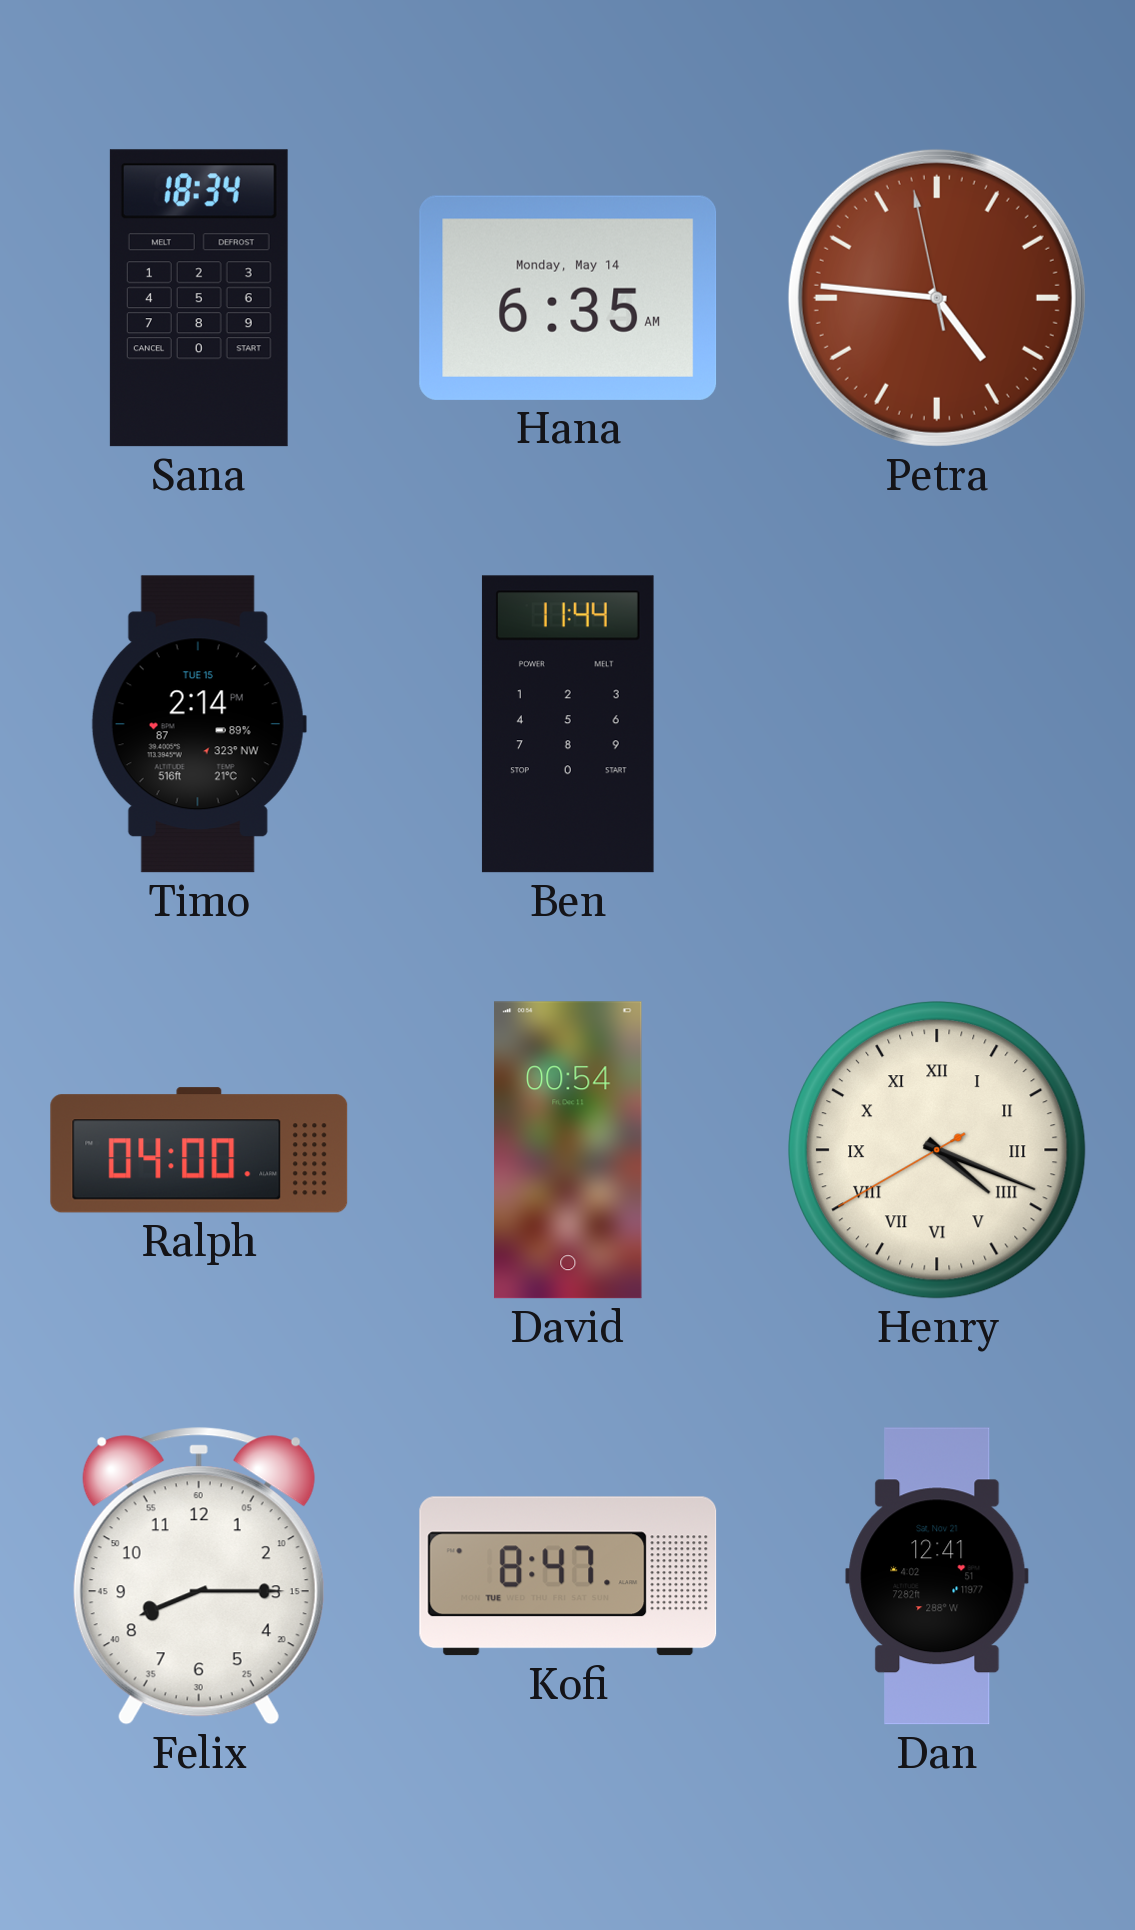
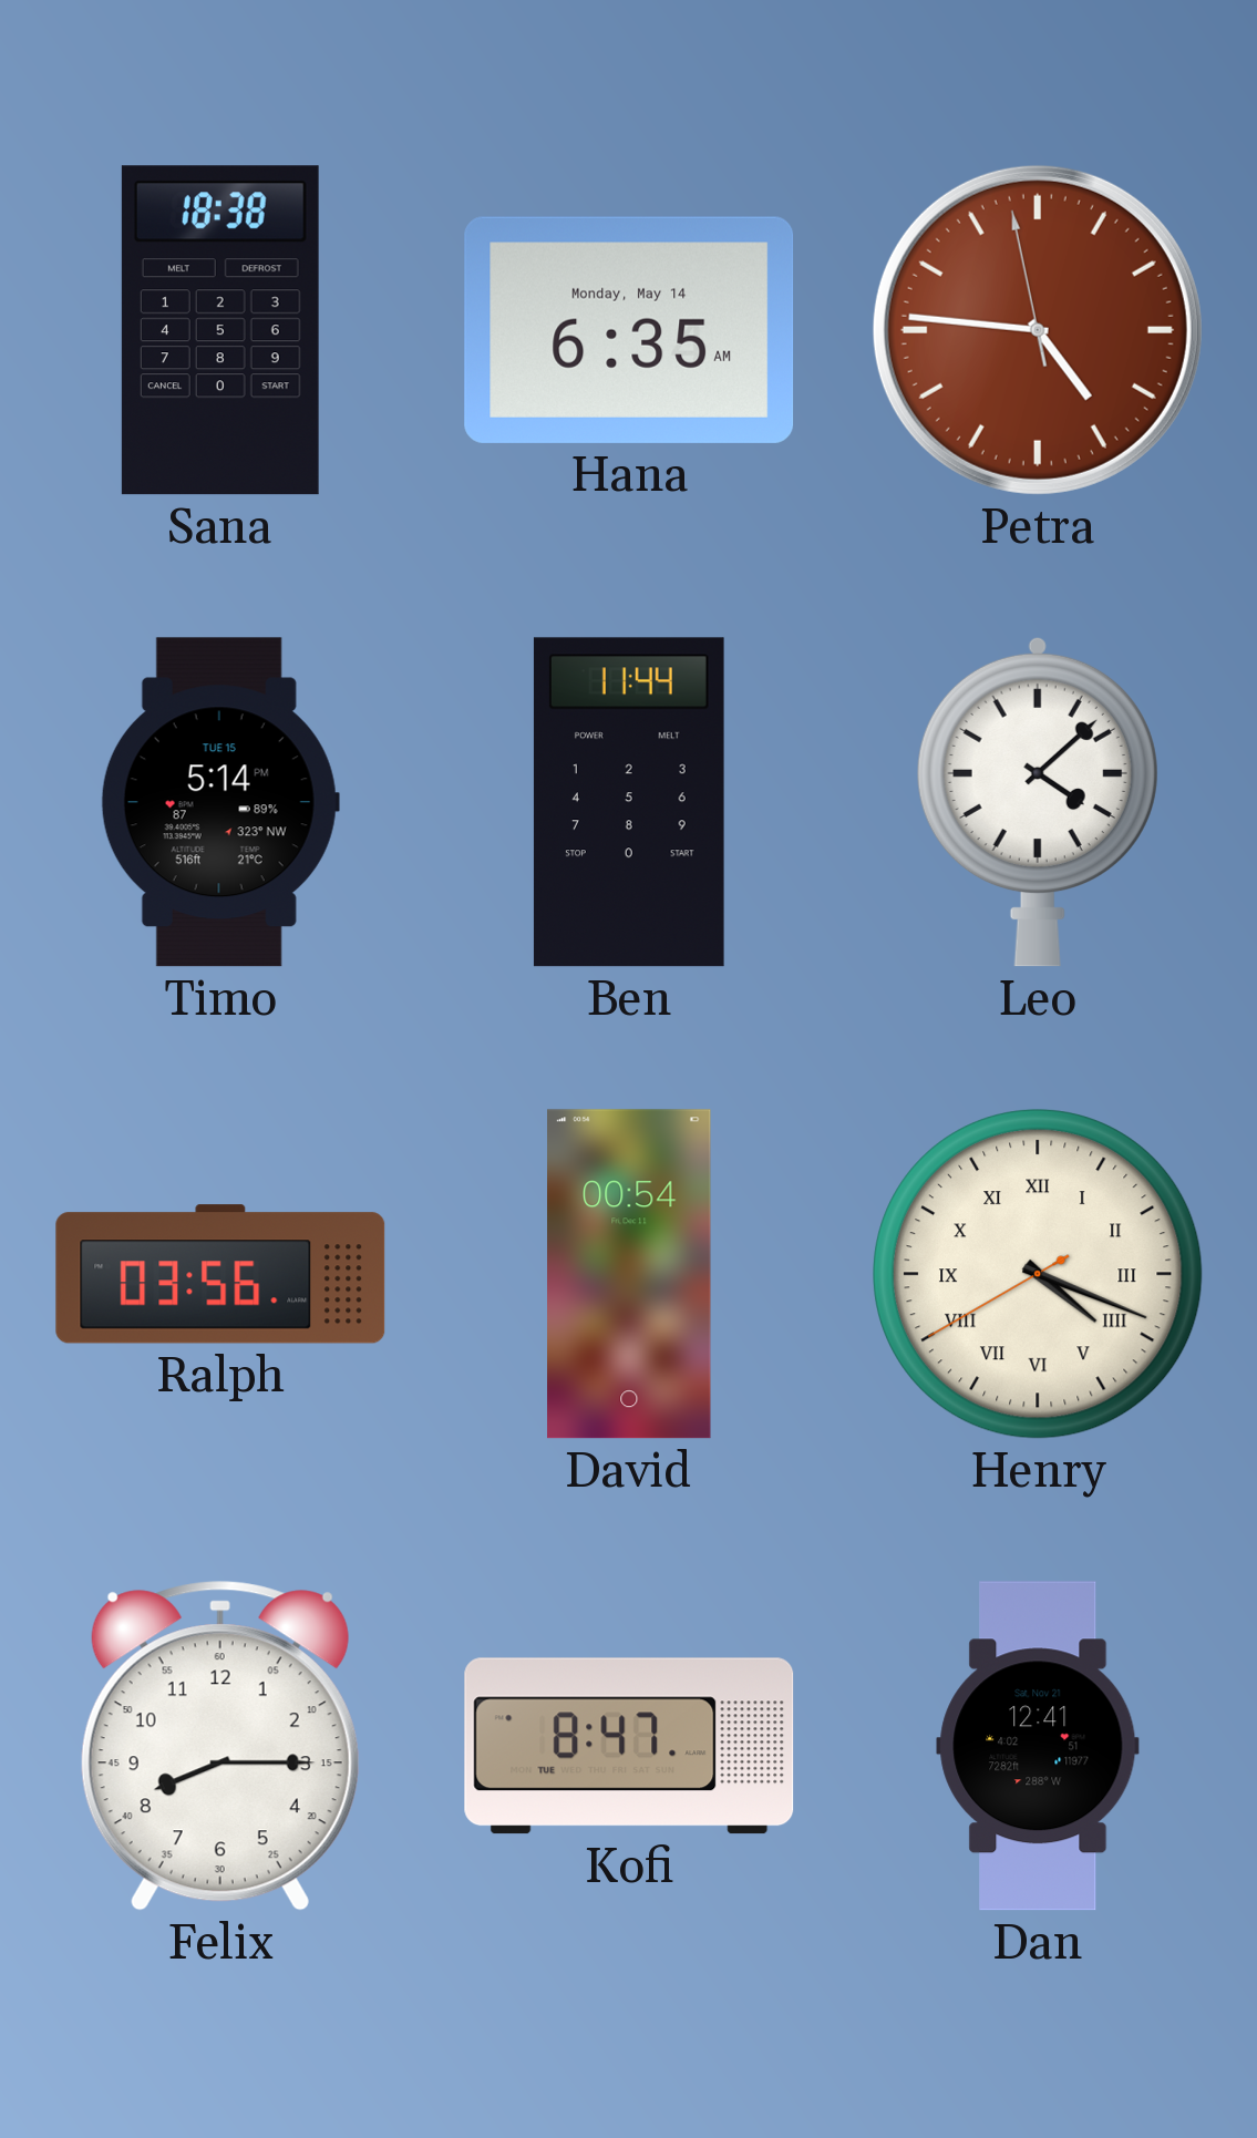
Sana: 18:34 -> 18:38
Timo: 2:14 -> 5:14
Leo: none -> 4:08
Ralph: 04:00 -> 03:56
